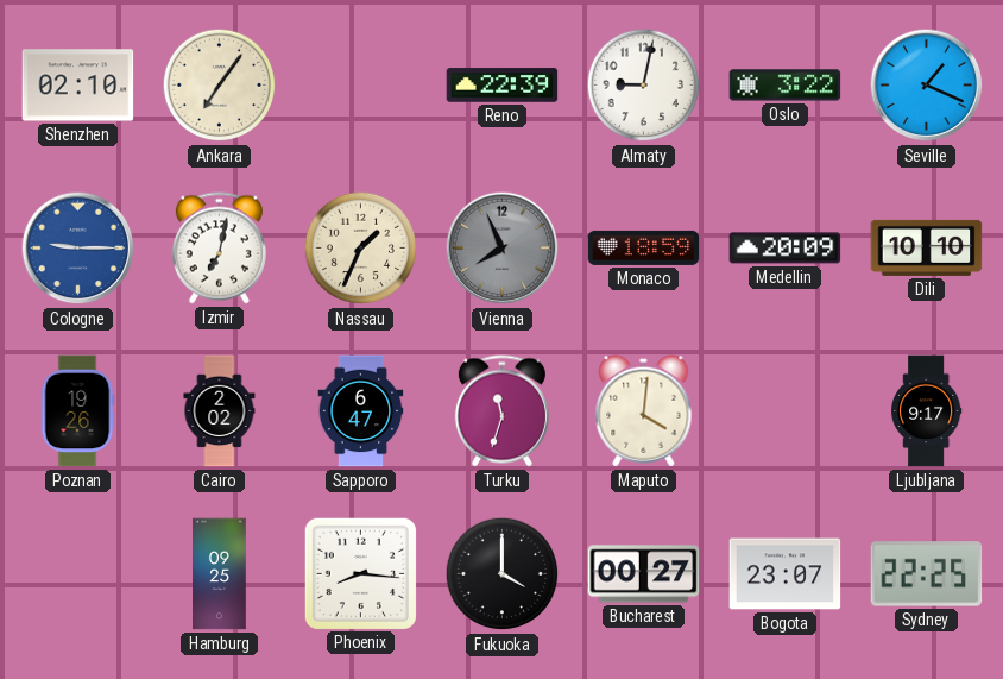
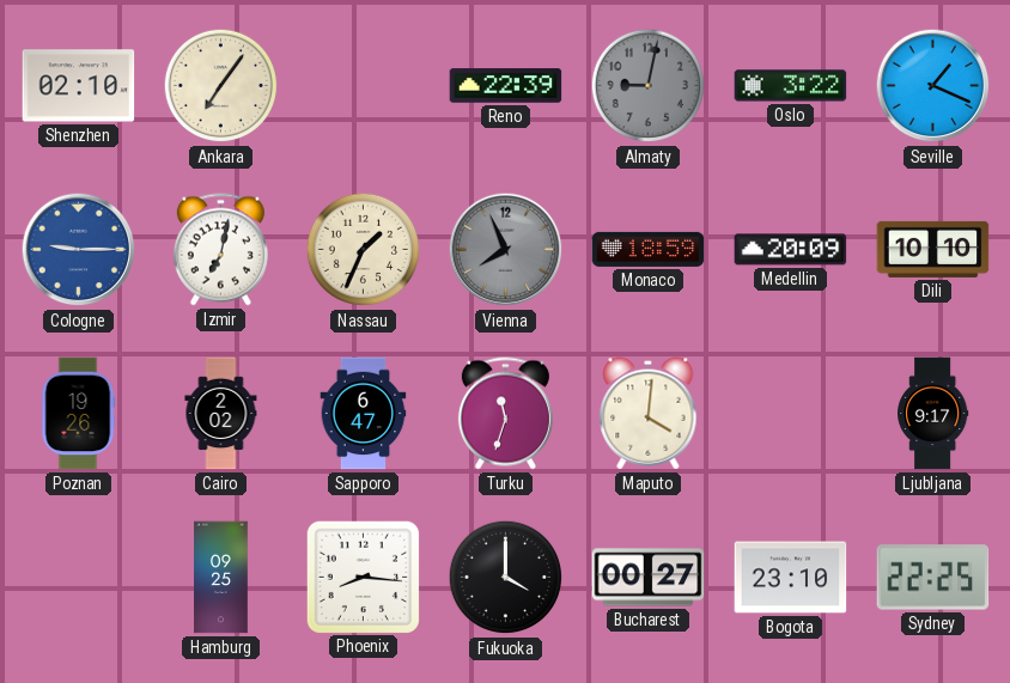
Almaty dial: white -> grey
Bogota: 23:07 -> 23:10
